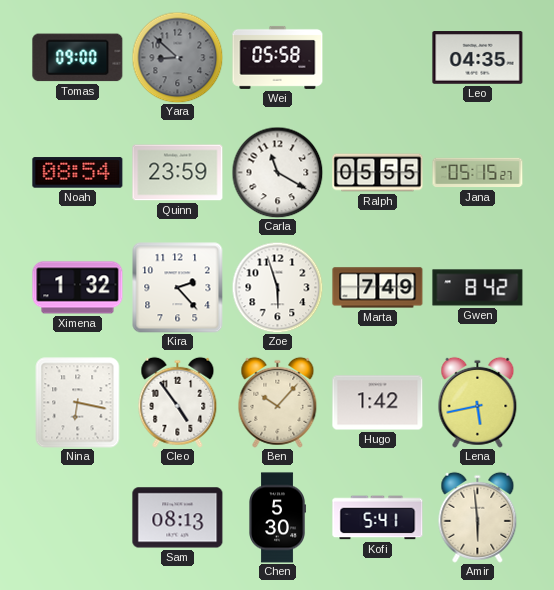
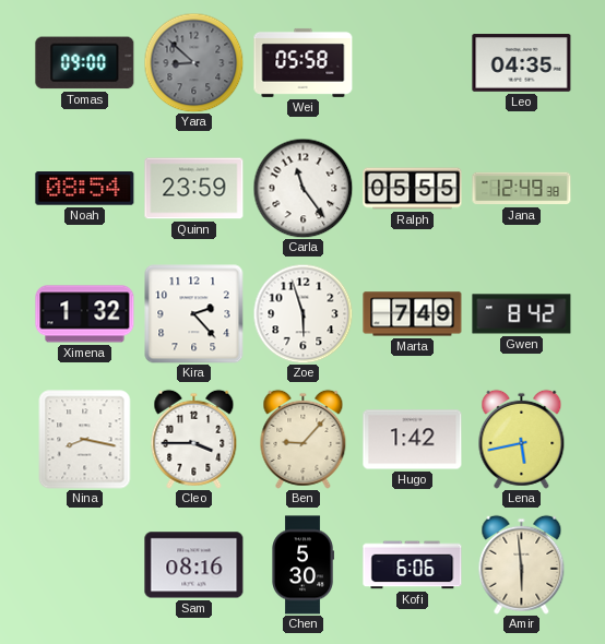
Carla: 11:20 -> 11:24
Jana: 05:15 -> 12:49
Nina: 6:17 -> 8:17
Cleo: 4:54 -> 3:45
Ben: 10:07 -> 9:07
Sam: 08:13 -> 08:16
Kofi: 5:41 -> 6:06
